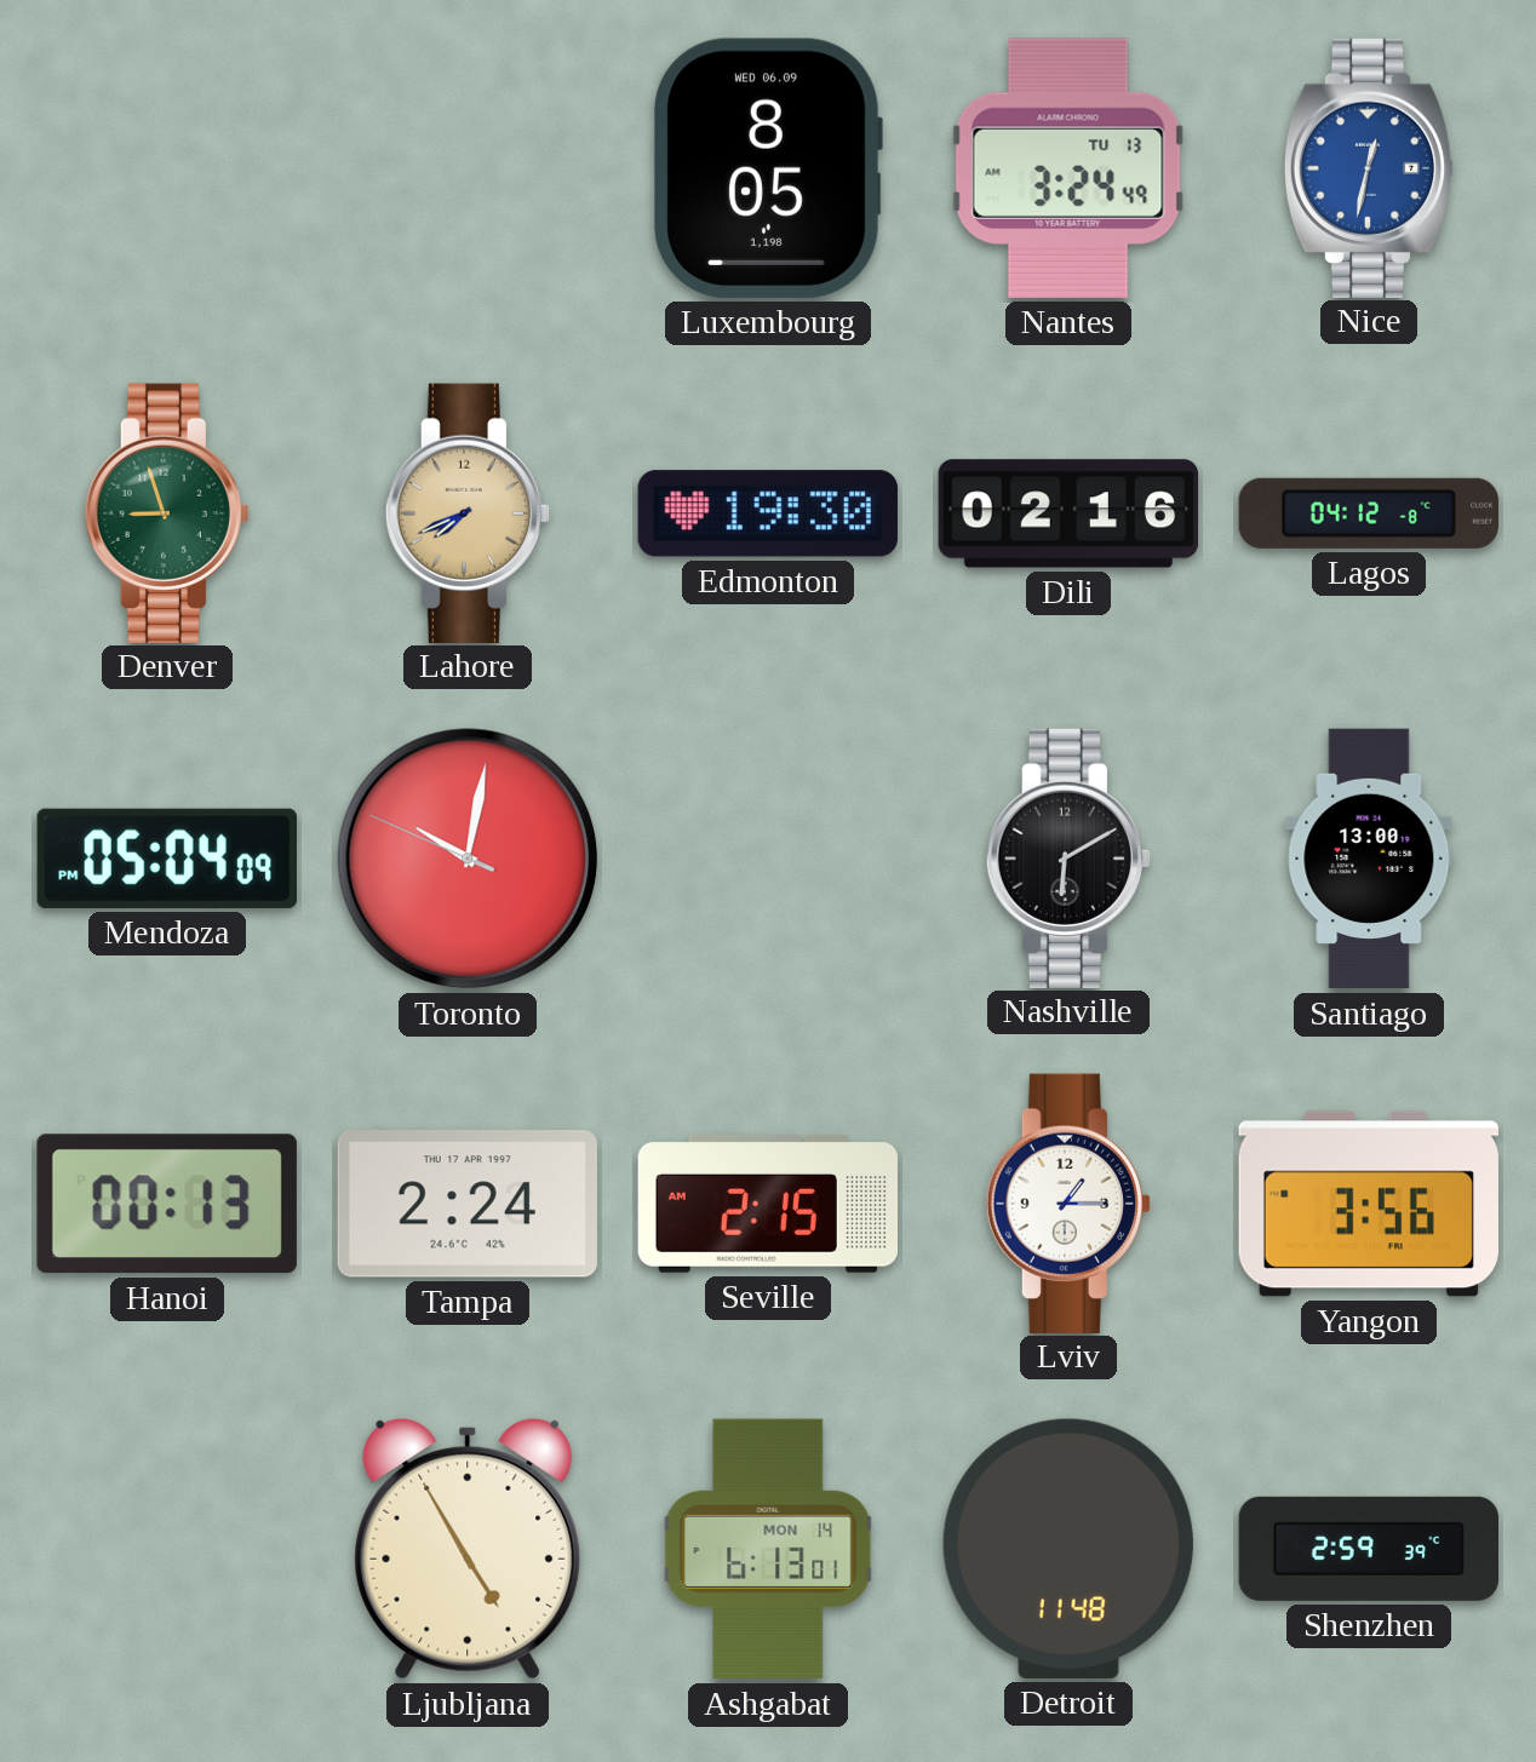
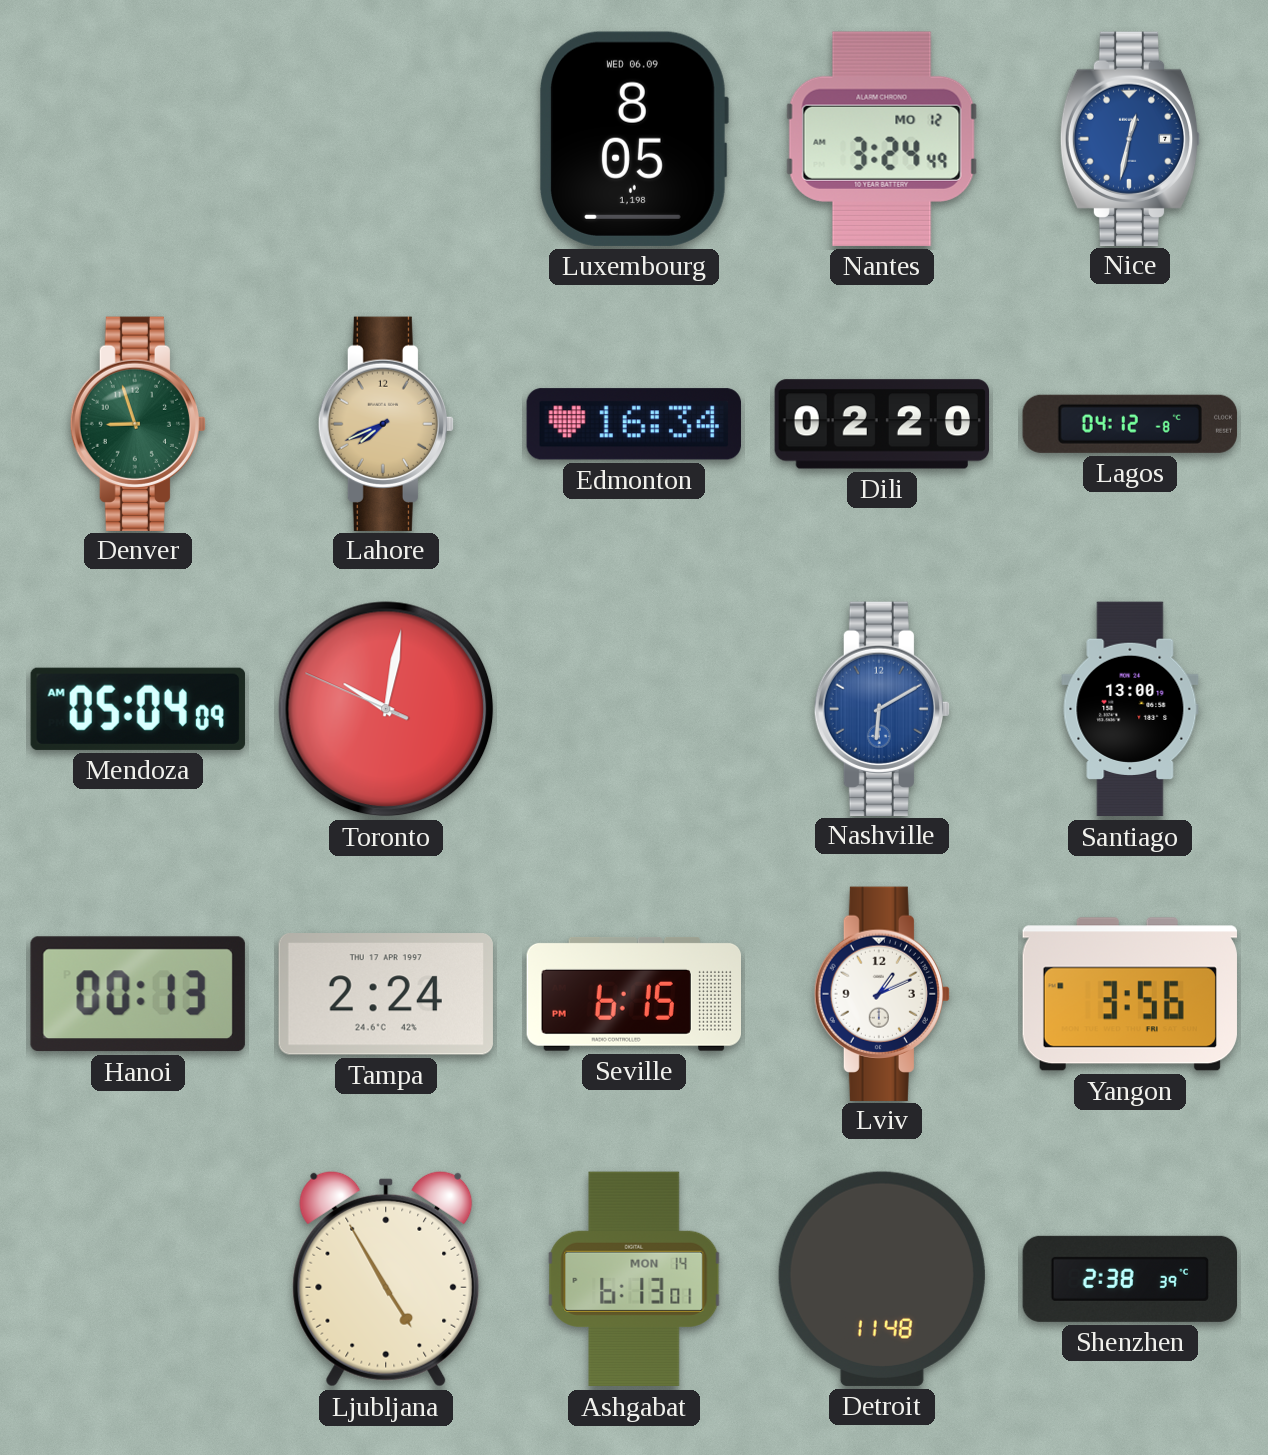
Nantes date: TU 13 -> MO 12
Edmonton: 19:30 -> 16:34
Dili: 02:16 -> 02:20
Mendoza: 05:04:09 PM -> 05:04:09 AM
Nashville dial: black -> blue
Seville: 2:15 -> 6:15
Lviv: 1:15 -> 1:11
Shenzhen: 2:59 -> 2:38
